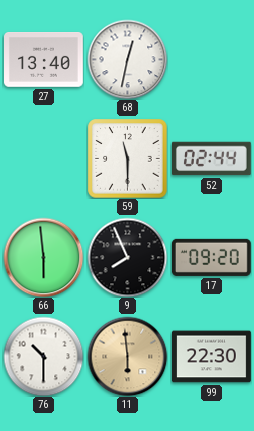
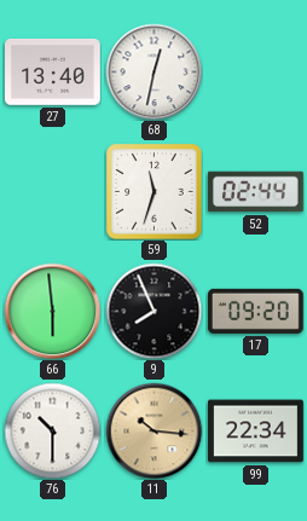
59: 11:30 -> 11:33
11: 5:59 -> 10:16
99: 22:30 -> 22:34
